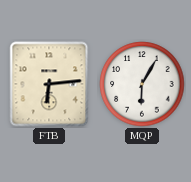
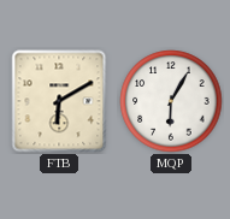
FTB: 6:14 -> 6:10
